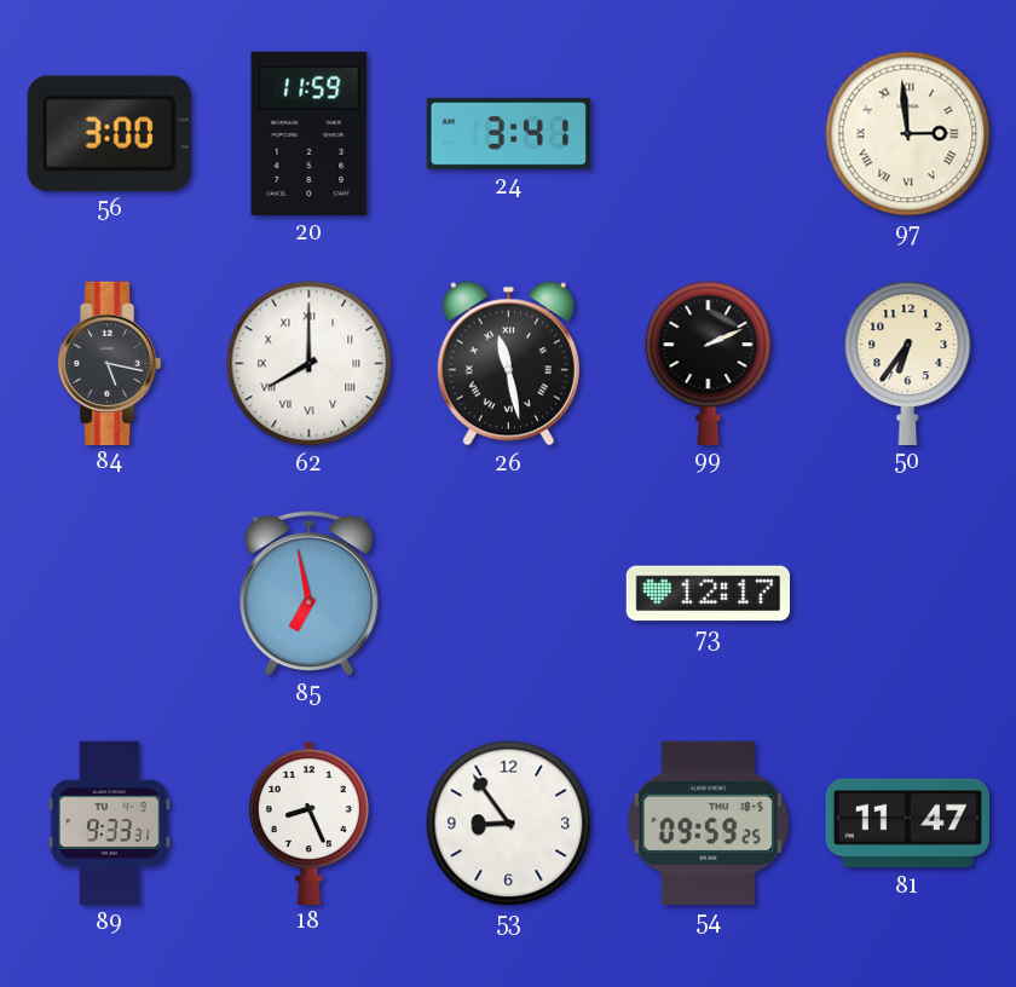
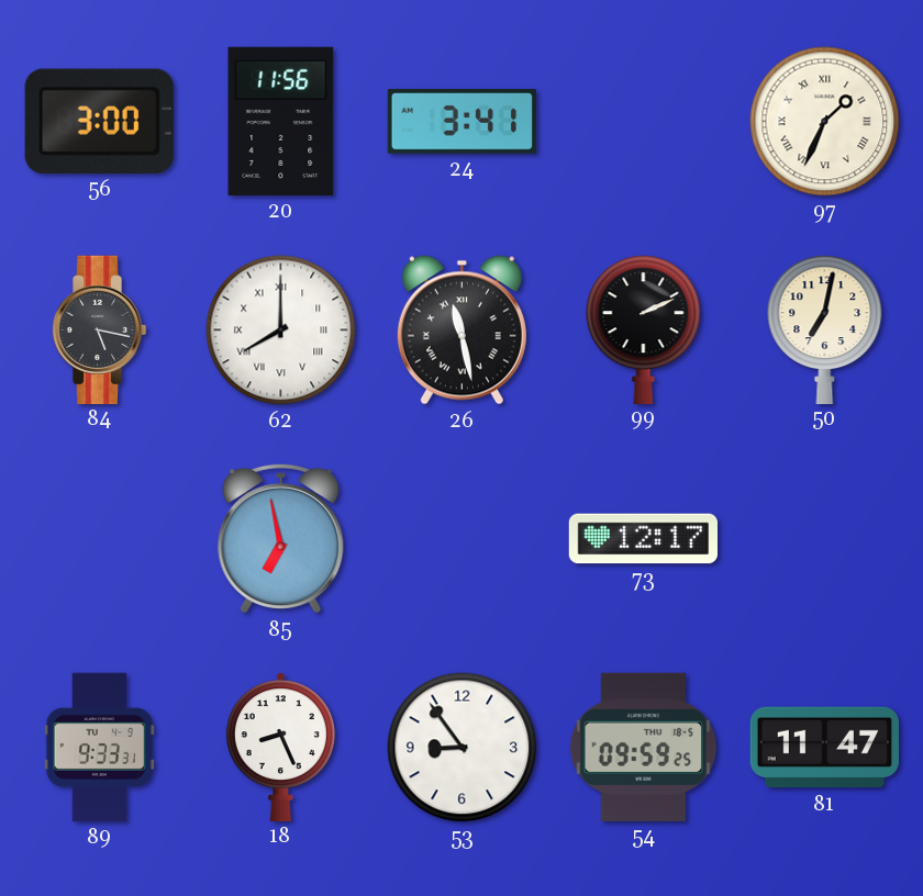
20: 11:59 -> 11:56
97: 2:59 -> 1:34
50: 6:36 -> 7:02
